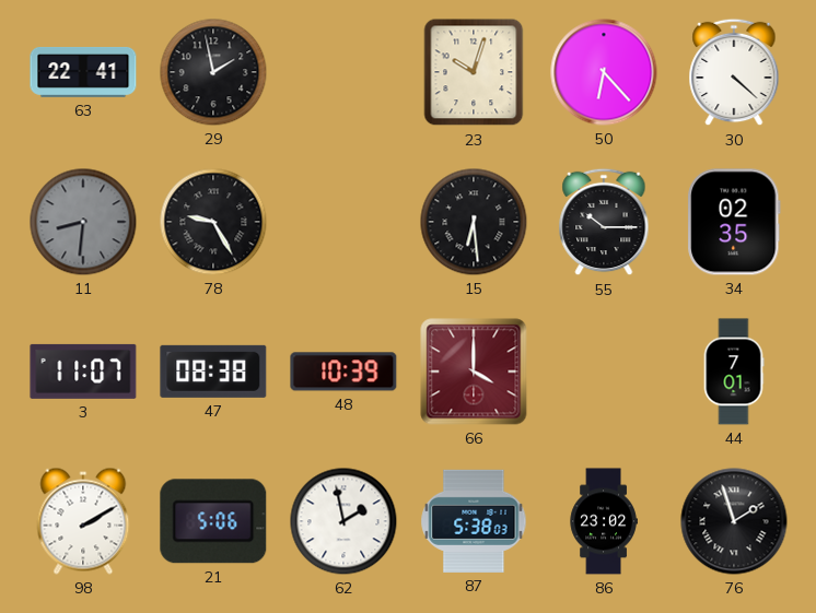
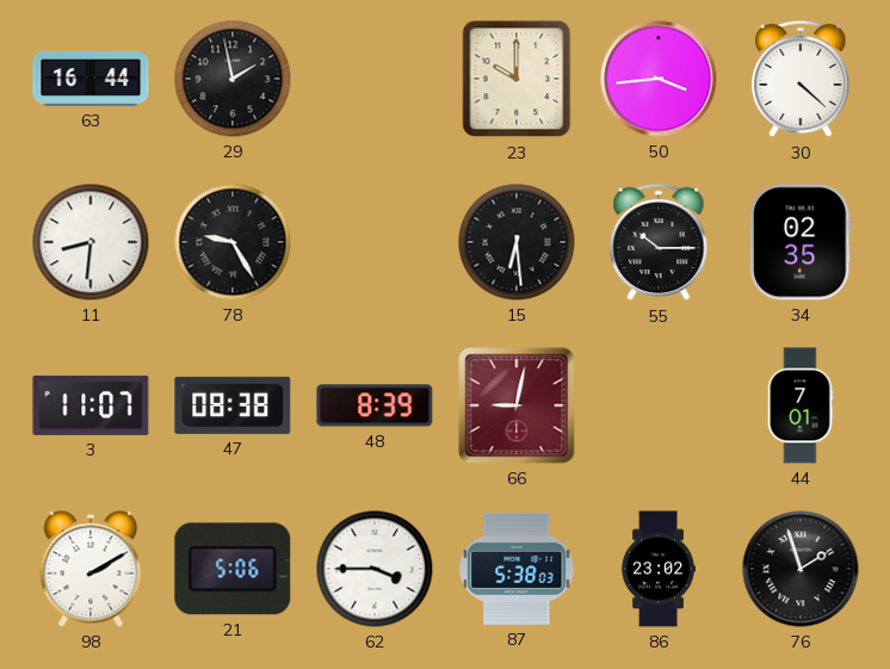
63: 22:41 -> 16:44
23: 10:03 -> 10:00
50: 6:23 -> 3:44
11 dial: grey -> white
48: 10:39 -> 8:39
66: 4:00 -> 9:02
62: 1:58 -> 3:45
